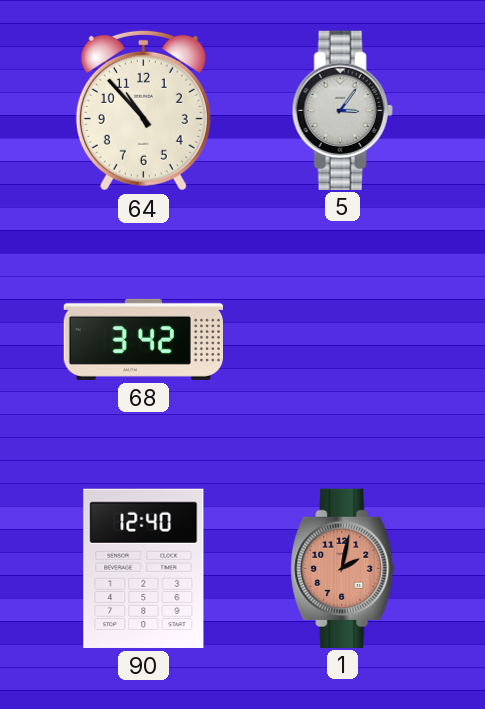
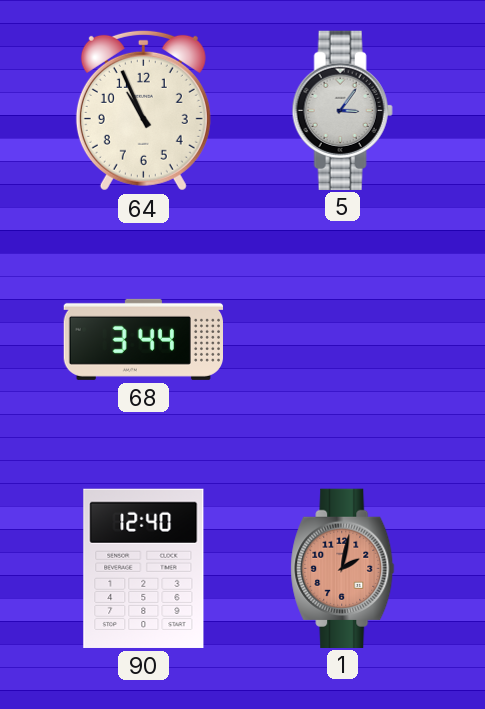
64: 10:53 -> 10:56
68: 3:42 -> 3:44
